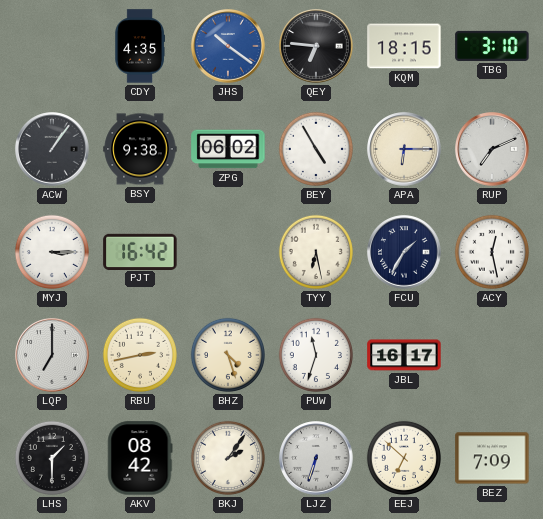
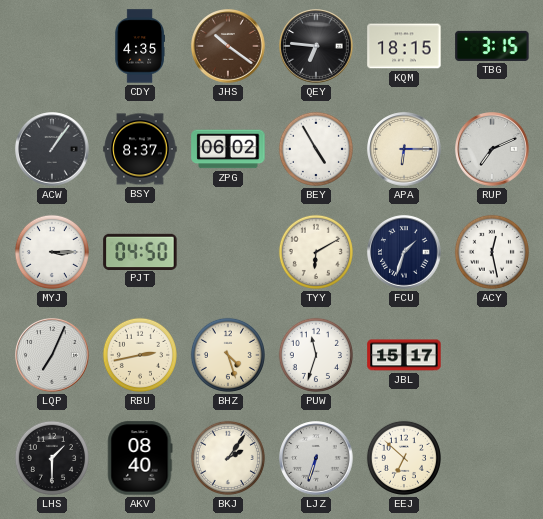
JHS dial: blue -> brown
TBG: 3:10 -> 3:15
BSY: 9:38 -> 8:37
PJT: 16:42 -> 04:50
TYY: 6:28 -> 6:10
FCU: 1:35 -> 1:33
LQP: 7:00 -> 7:04
JBL: 16:17 -> 15:17
AKV: 08:42 -> 08:40
BEZ: 7:09 -> none
